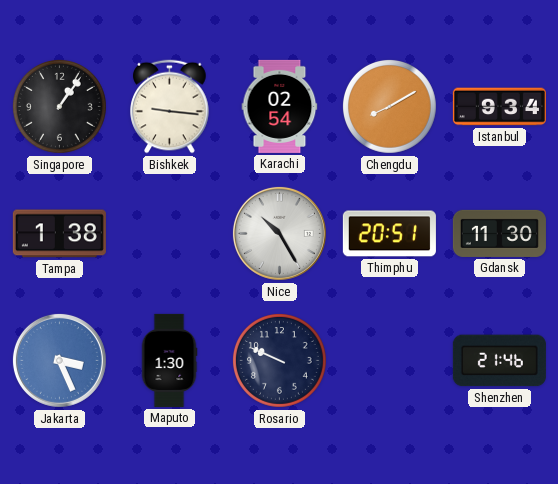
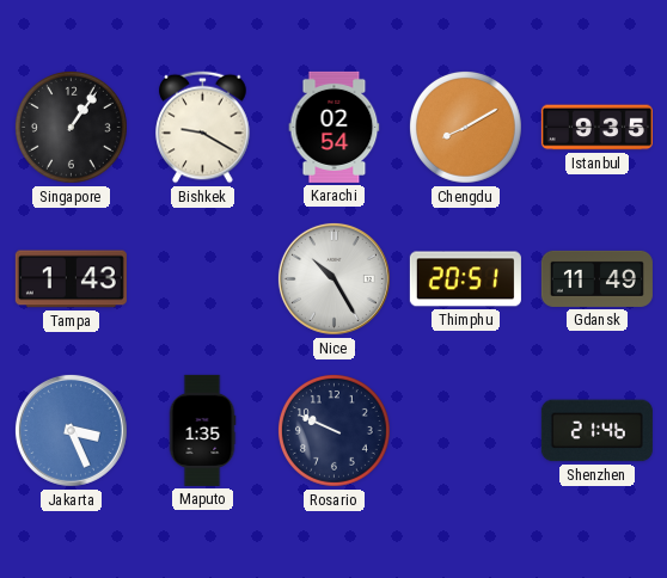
Bishkek: 9:16 -> 9:20
Istanbul: 9:34 -> 9:35
Tampa: 1:38 -> 1:43
Gdansk: 11:30 -> 11:49
Maputo: 1:30 -> 1:35
